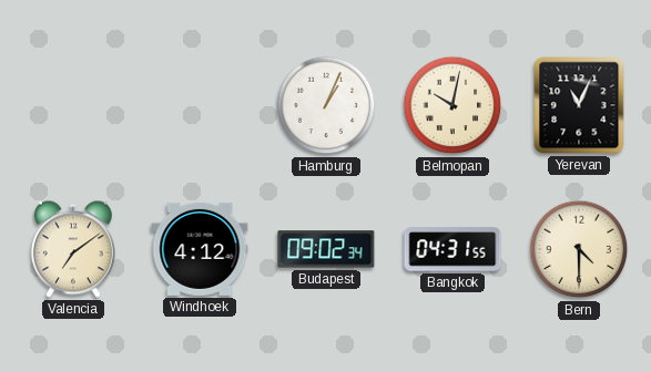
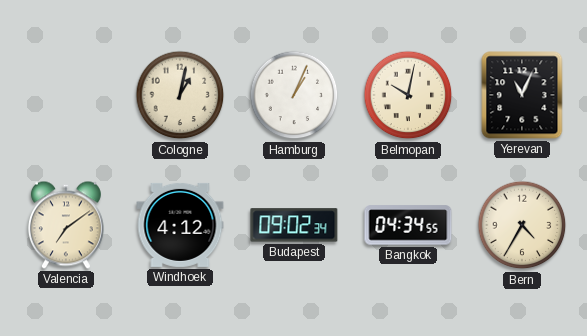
Cologne: none -> 1:02
Bangkok: 04:31 -> 04:34
Bern: 4:30 -> 4:35
